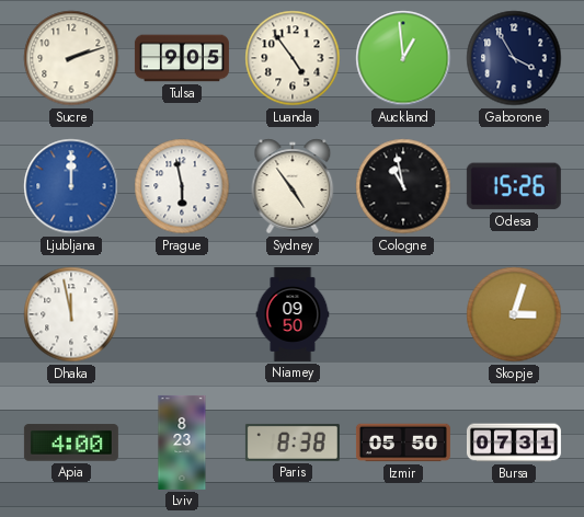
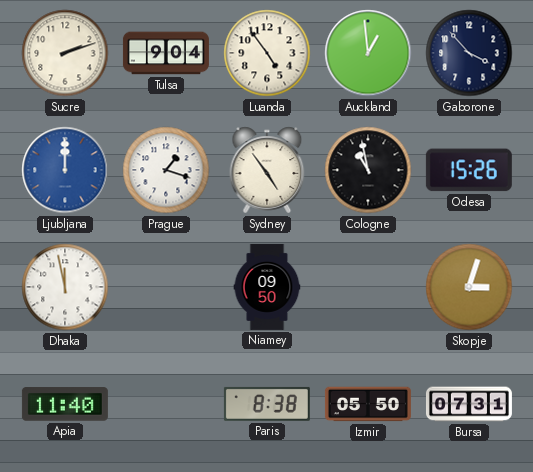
Tulsa: 9:05 -> 9:04
Gaborone: 3:55 -> 3:53
Prague: 5:58 -> 1:18
Apia: 4:00 -> 11:40
Lviv: 8:23 -> none
